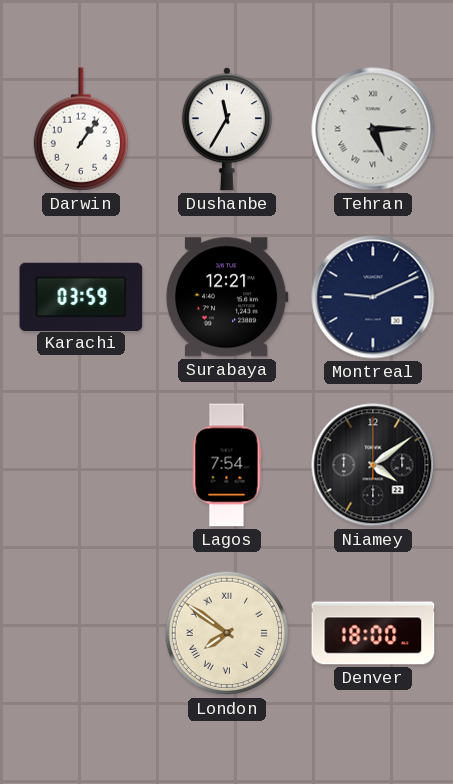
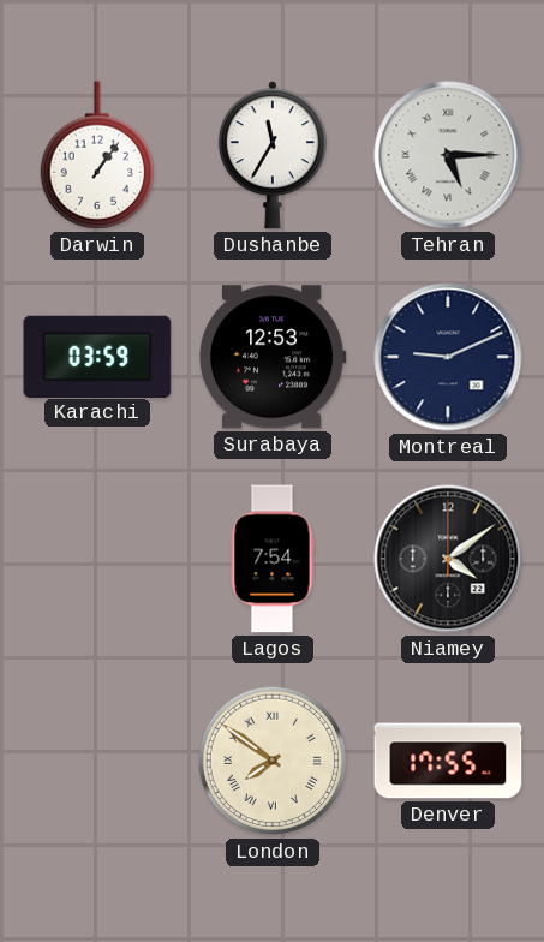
Surabaya: 12:21 -> 12:53
Denver: 18:00 -> 17:55
